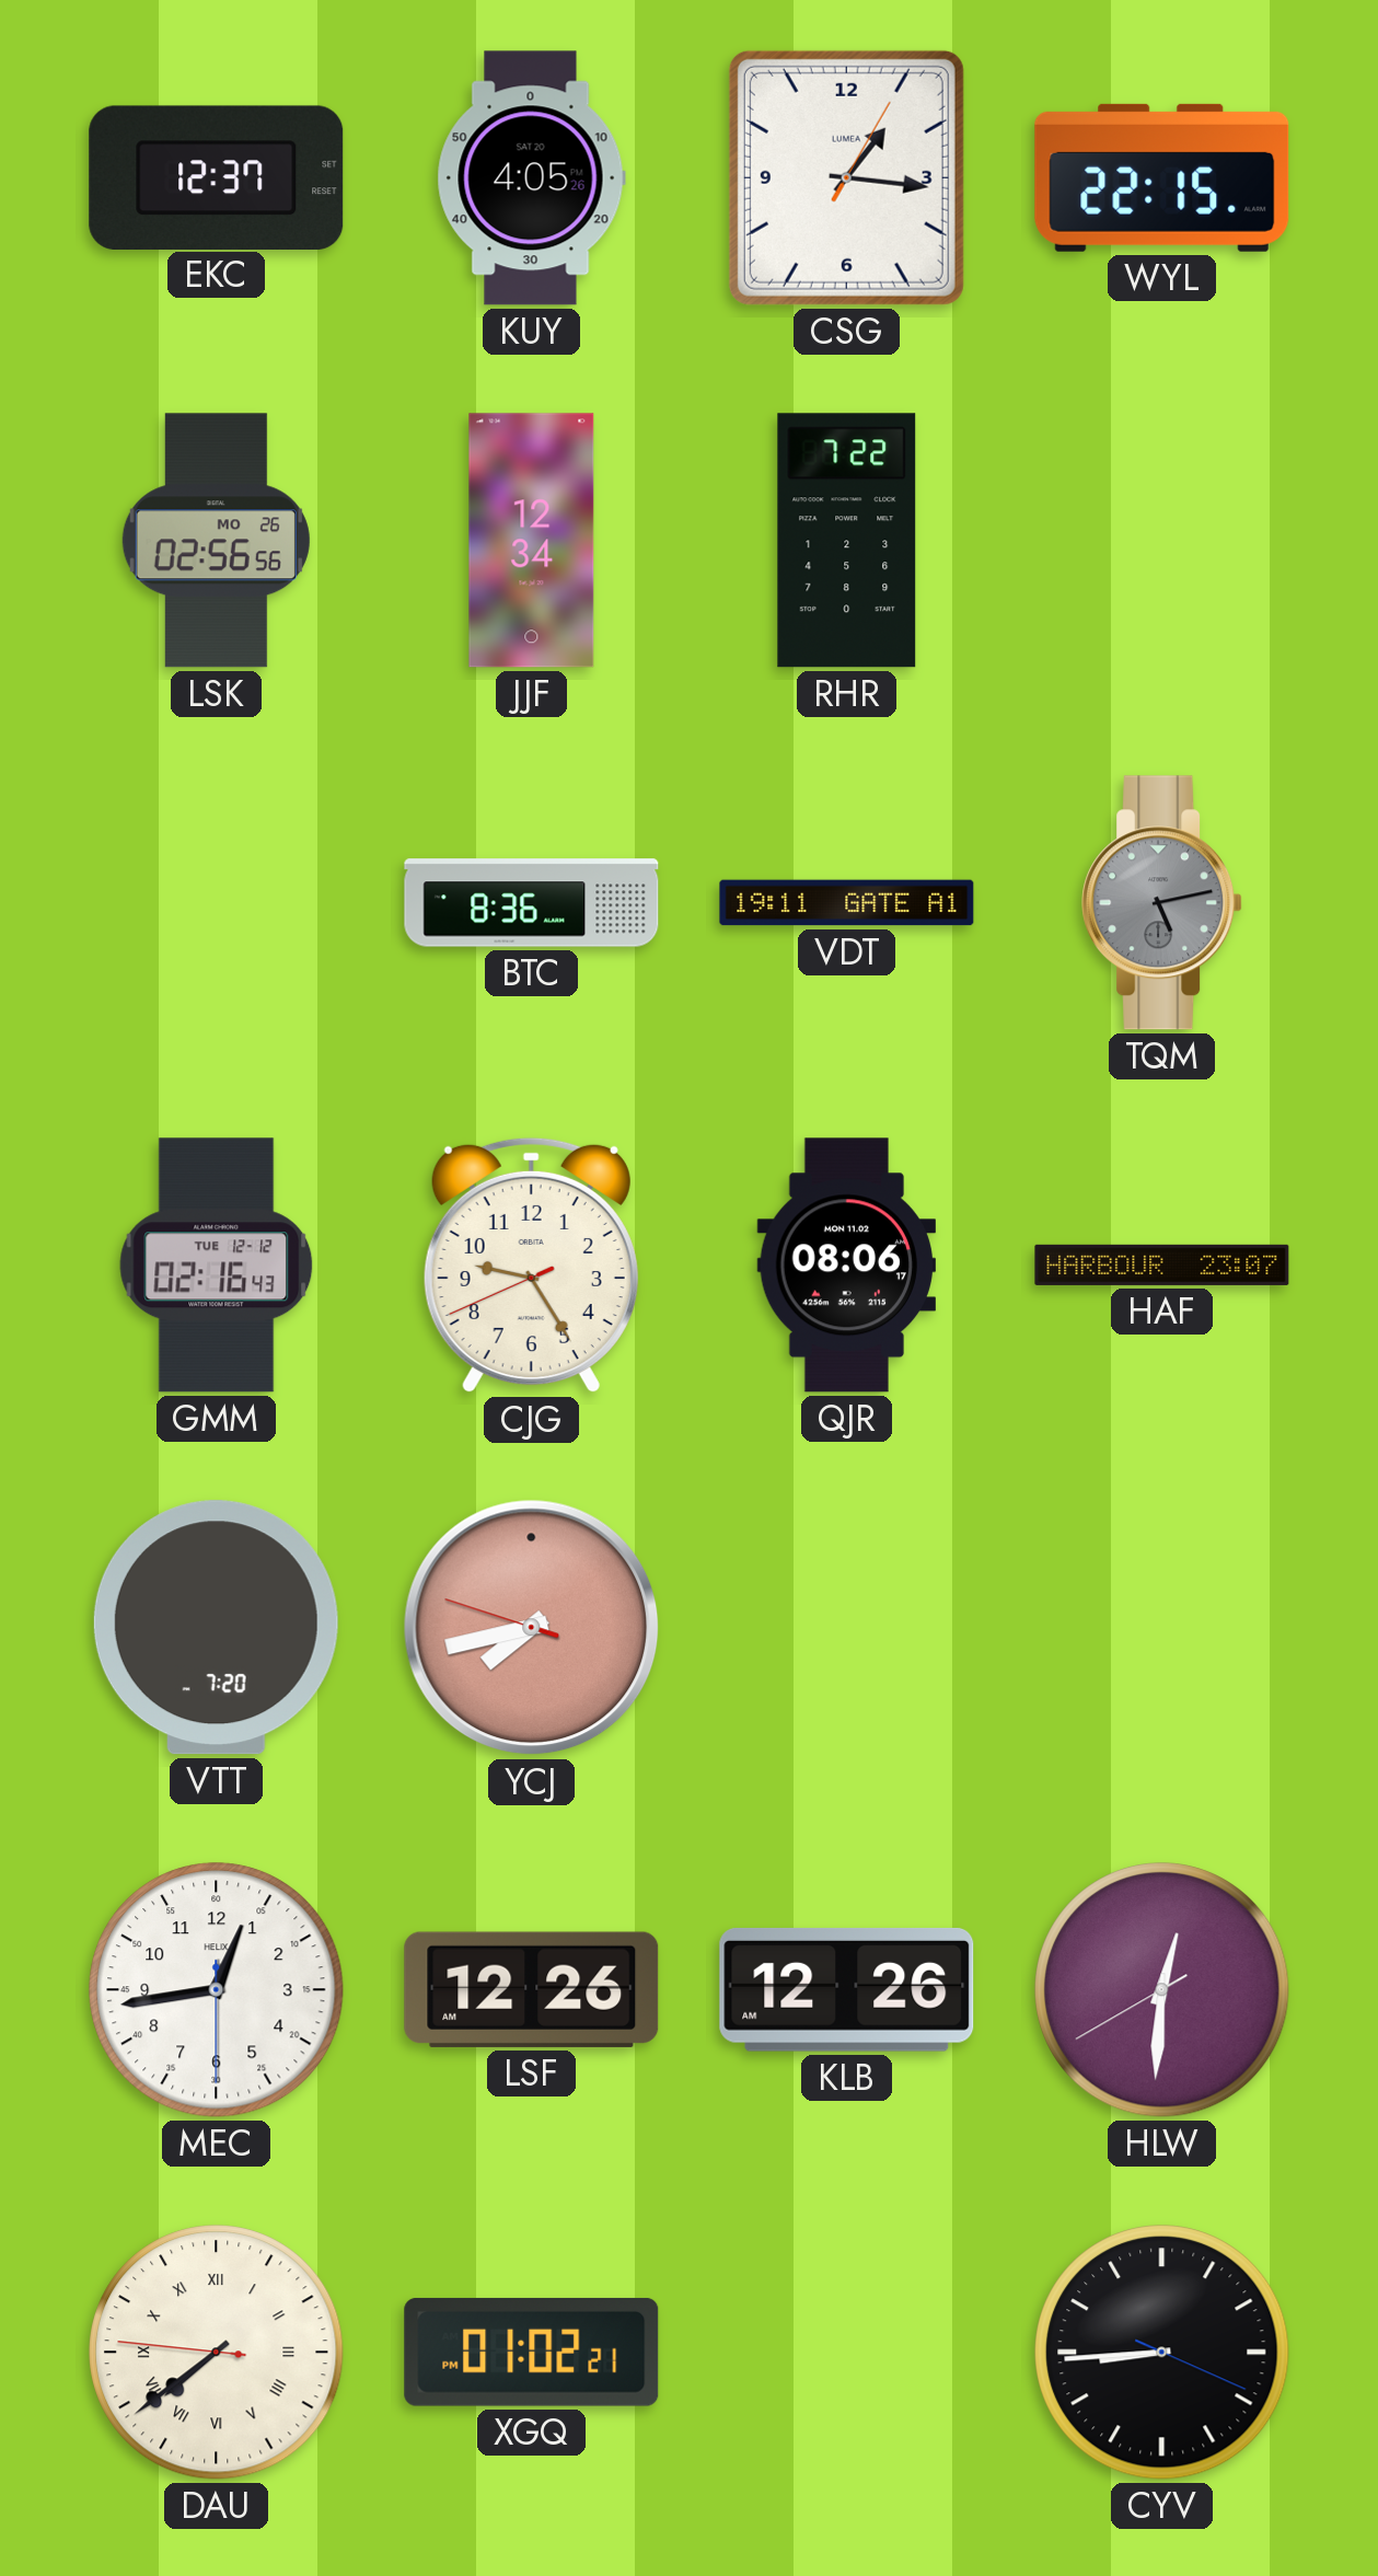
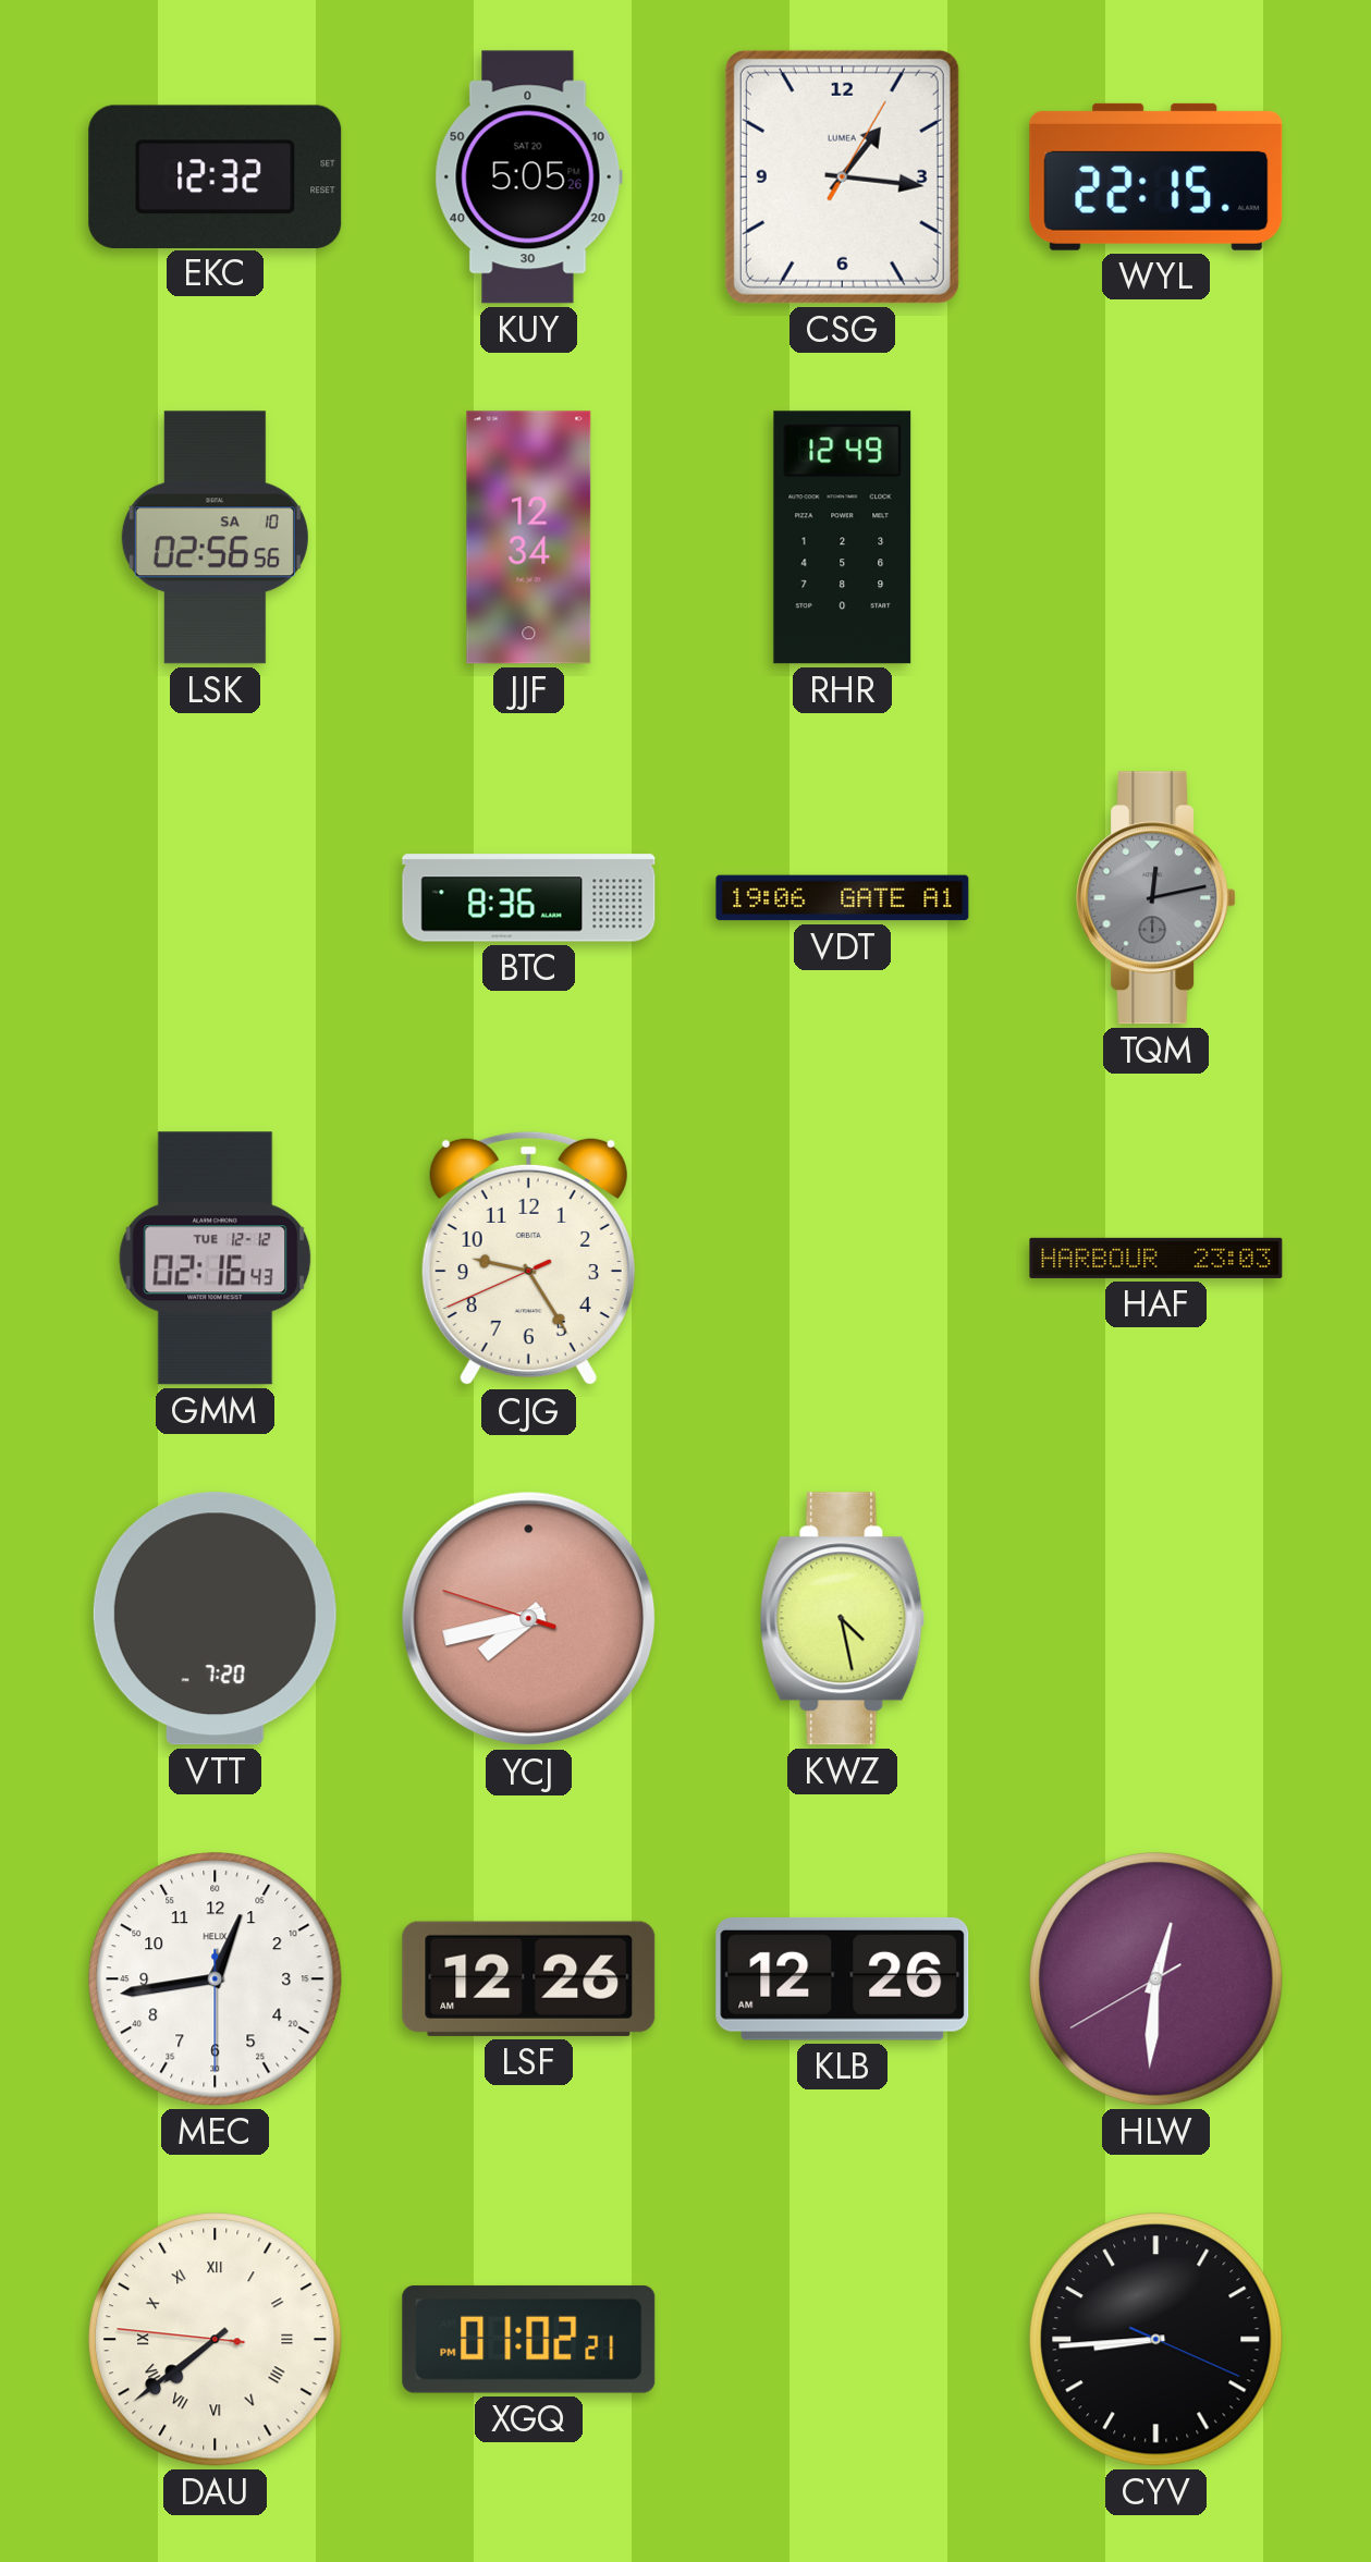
EKC: 12:37 -> 12:32
KUY: 4:05 -> 5:05
LSK date: MO 26 -> SA 10
RHR: 7:22 -> 12:49
VDT: 19:11 -> 19:06
TQM: 5:13 -> 12:13
QJR: 08:06 -> none
HAF: 23:07 -> 23:03
KWZ: none -> 4:28
